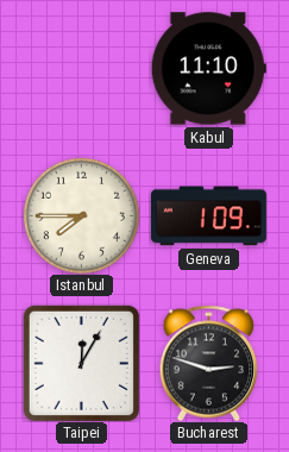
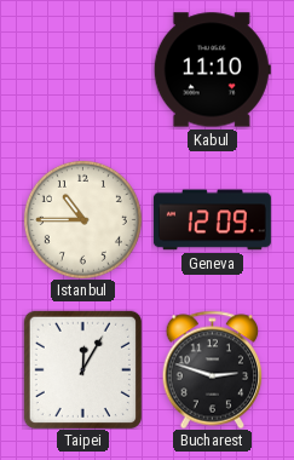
Istanbul: 7:45 -> 10:45
Geneva: 1:09 -> 12:09
